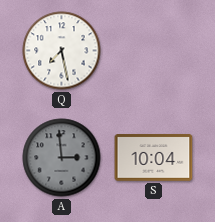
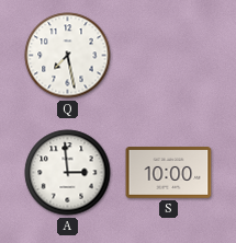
A dial: grey -> white
S: 10:04 -> 10:00
